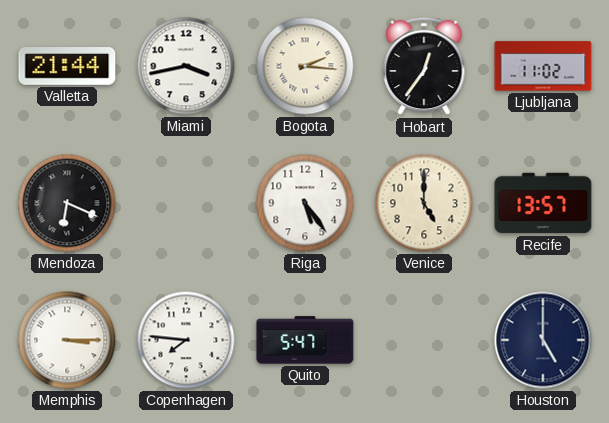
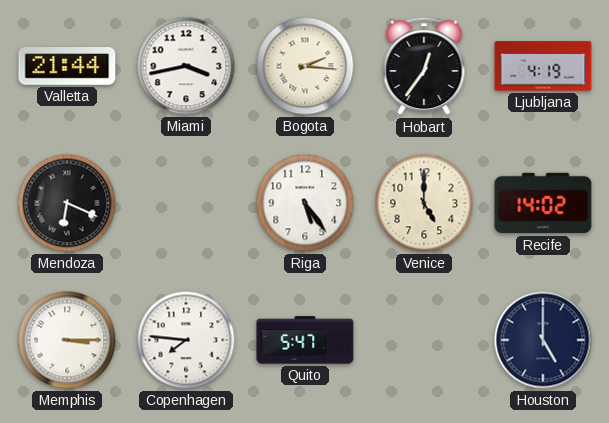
Ljubljana: 11:02 -> 4:19
Recife: 13:57 -> 14:02
